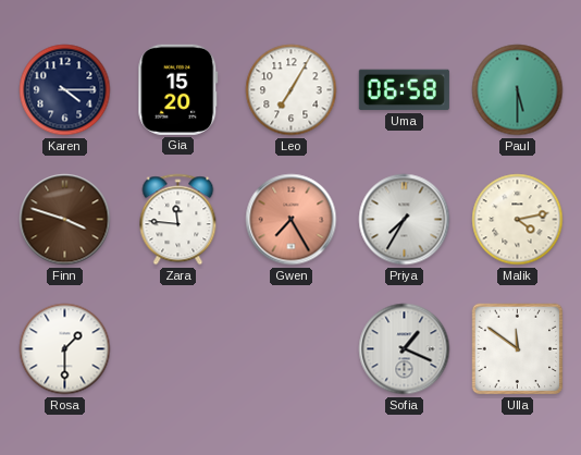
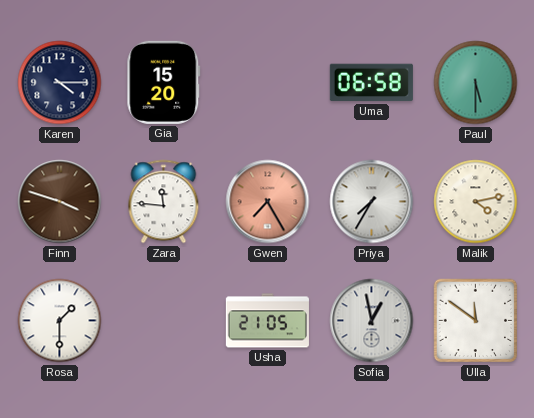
Leo: 7:05 -> none
Usha: none -> 21:05
Sofia: 1:19 -> 12:58
